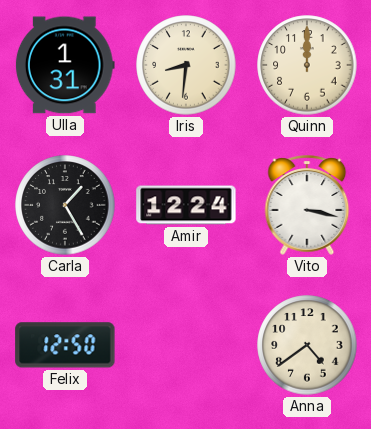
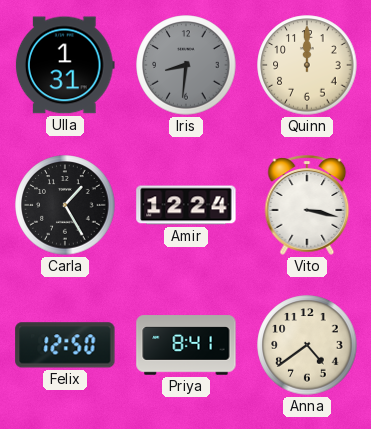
Iris dial: cream -> grey
Priya: none -> 8:41
